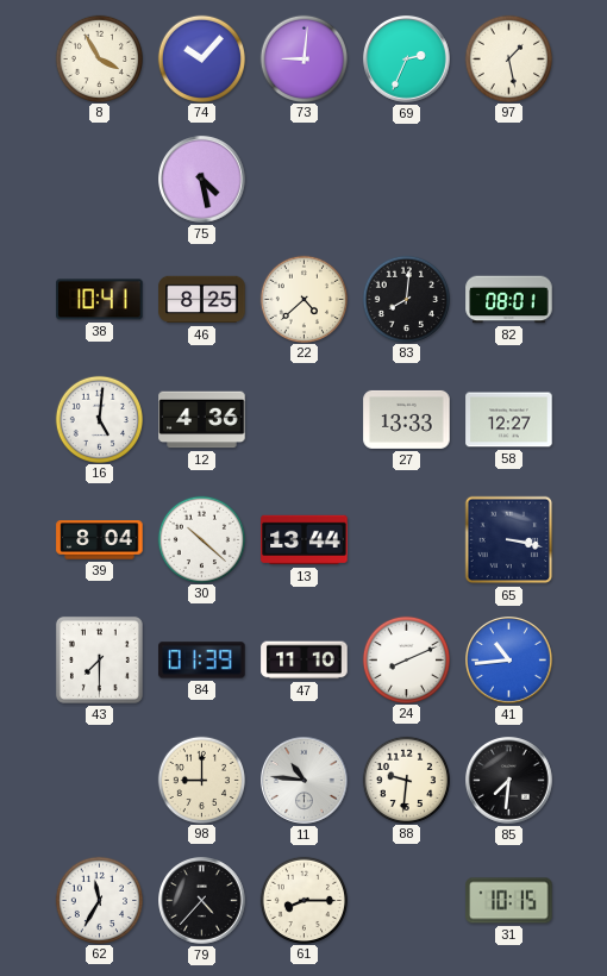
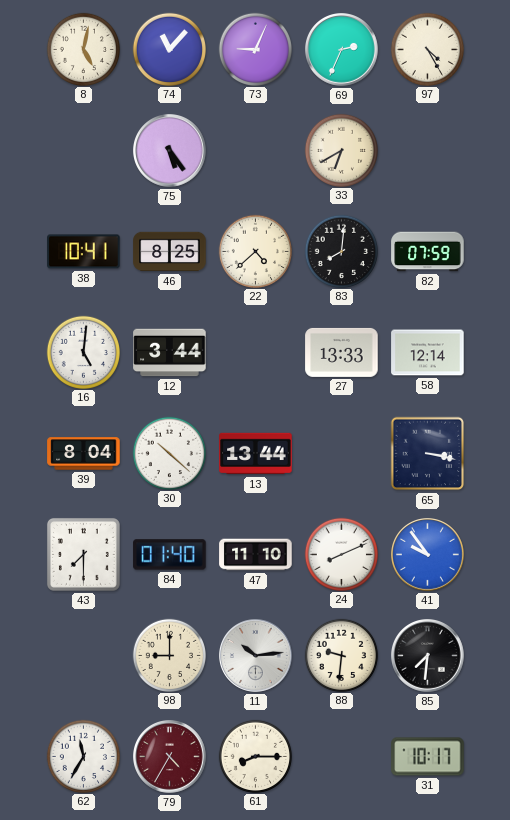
8: 3:55 -> 5:02
74: 10:07 -> 11:07
73: 9:01 -> 9:04
97: 1:28 -> 4:25
75: 4:28 -> 5:24
33: none -> 6:40
82: 08:01 -> 07:59
12: 4:36 -> 3:44
58: 12:27 -> 12:14
84: 01:39 -> 01:40
41: 10:44 -> 9:54
11: 10:46 -> 10:14
79: 4:37 -> 4:35
79 dial: black -> burgundy
31: 10:15 -> 10:17
